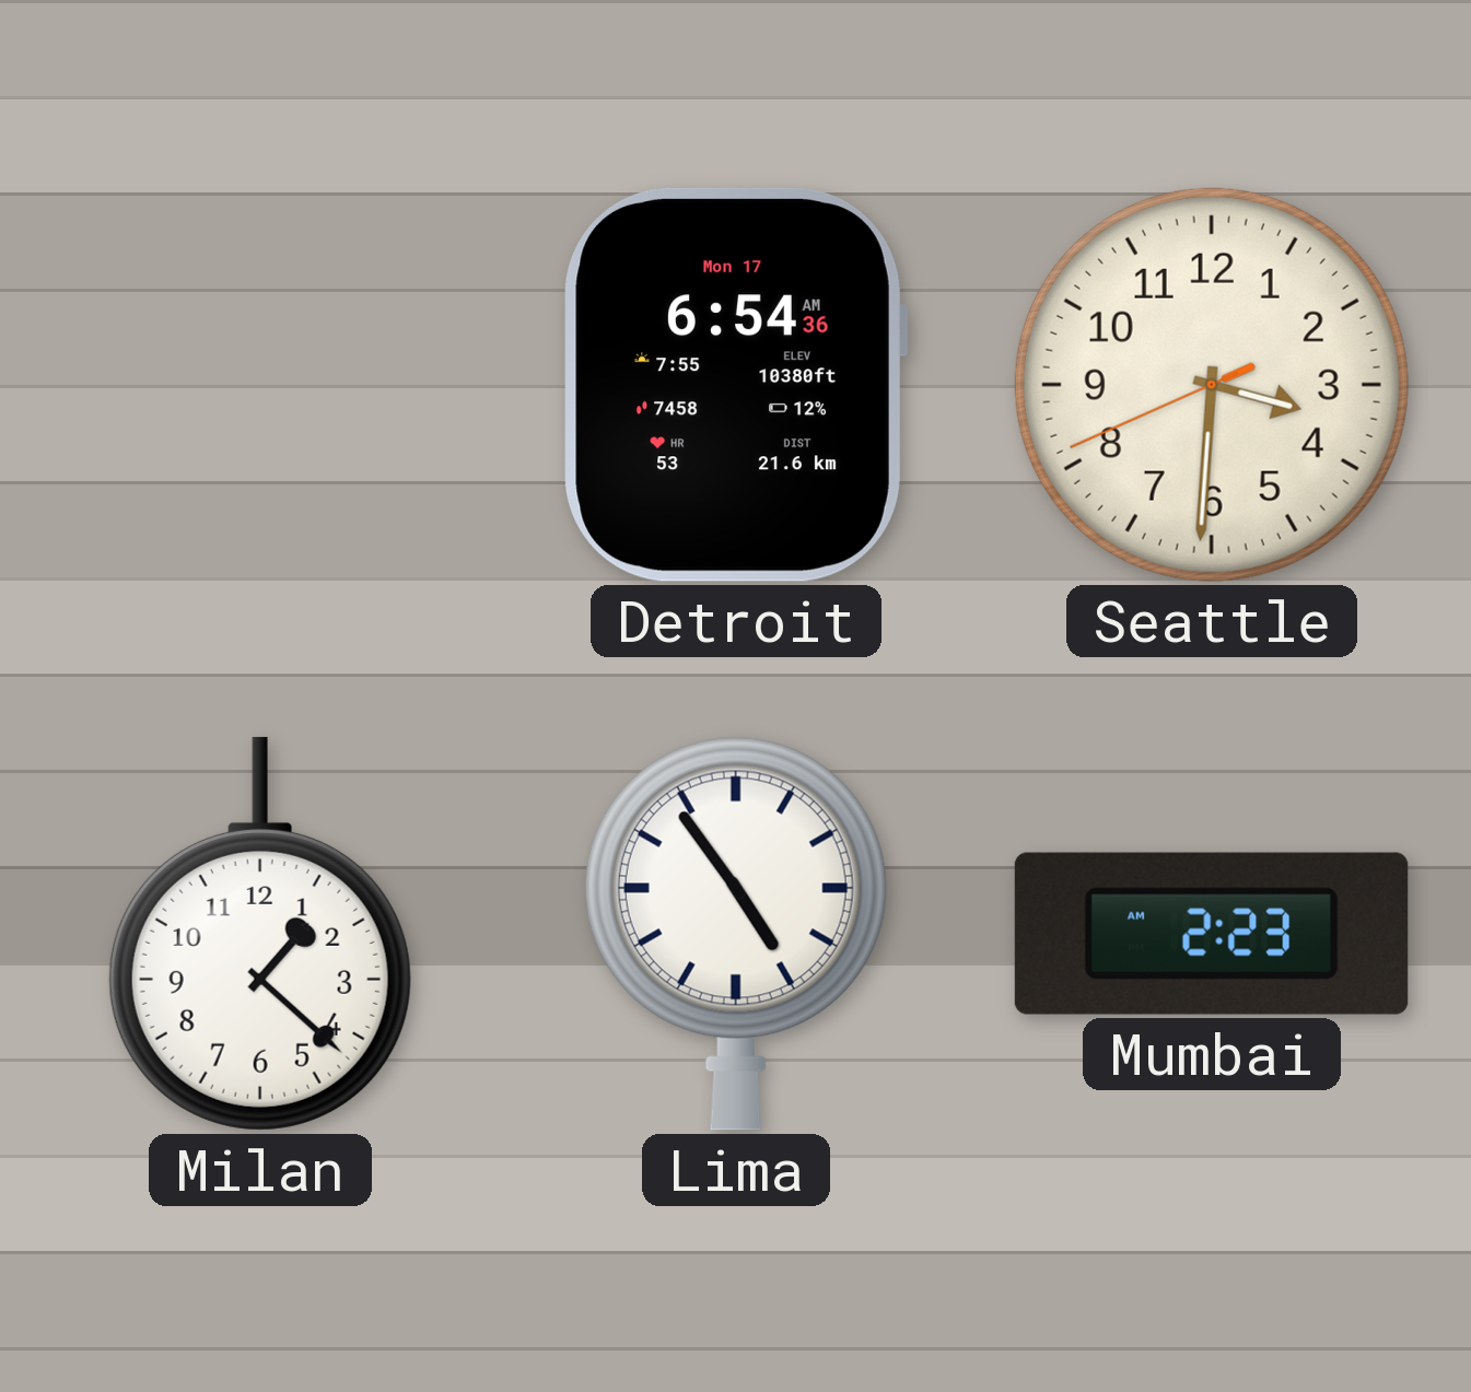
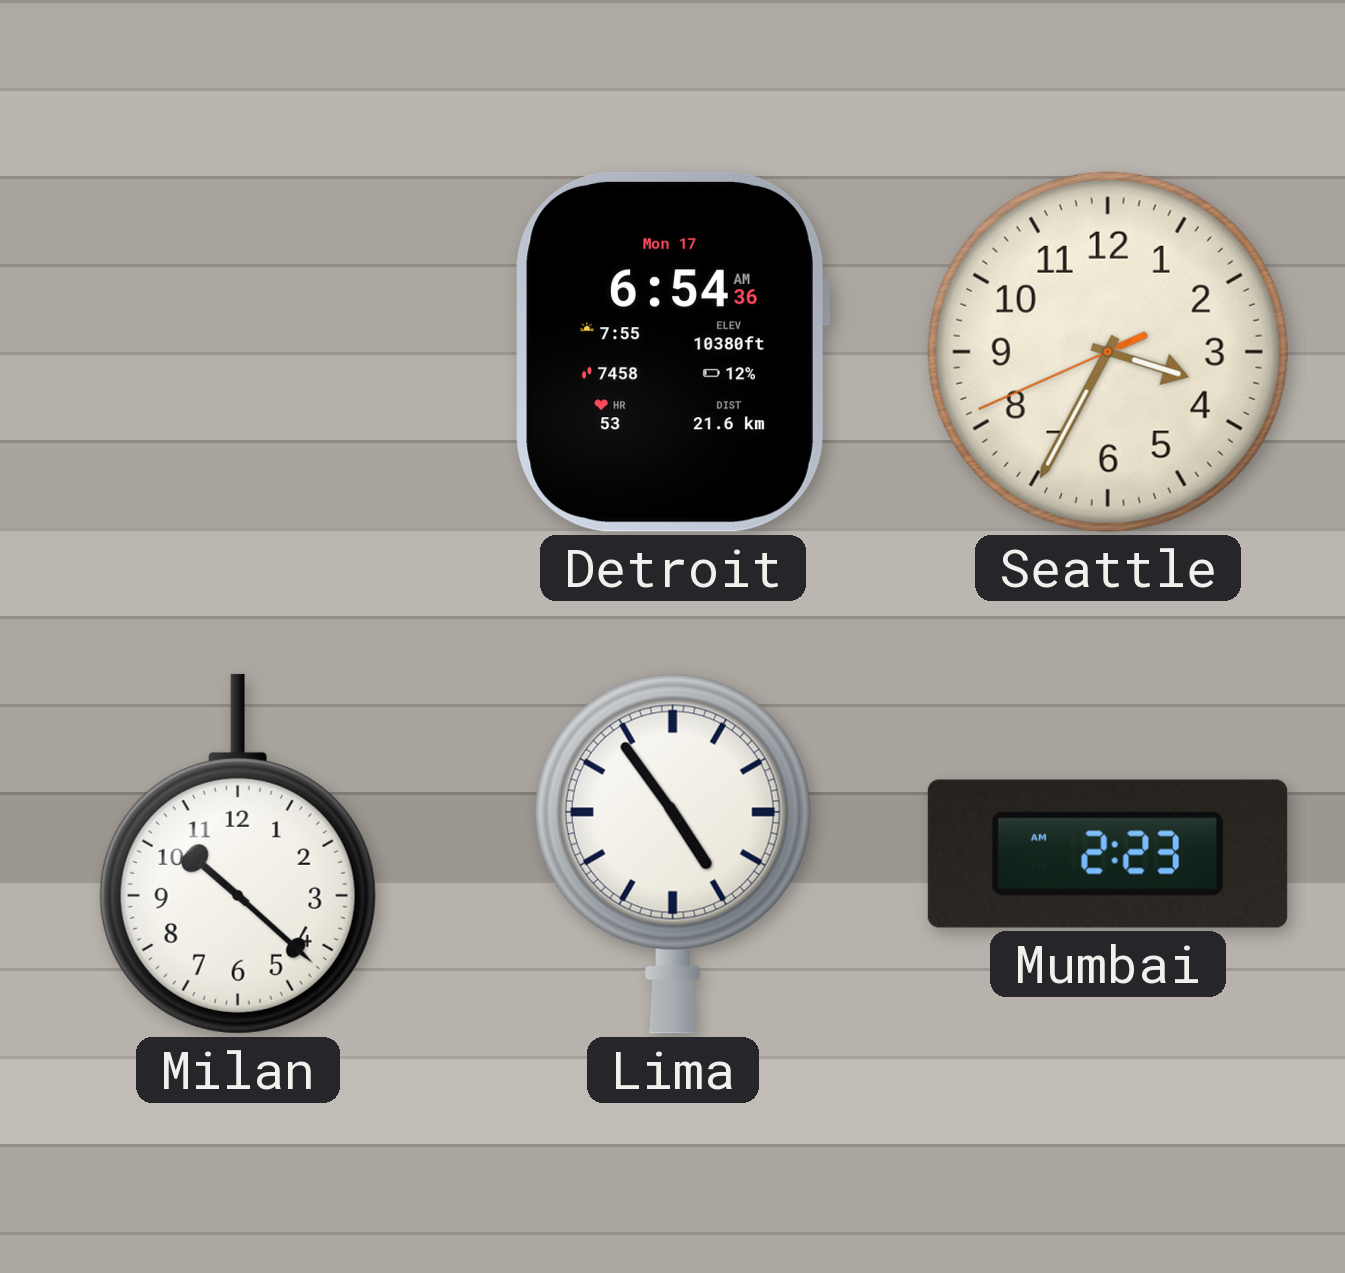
Seattle: 3:30 -> 3:34
Milan: 1:22 -> 10:22
